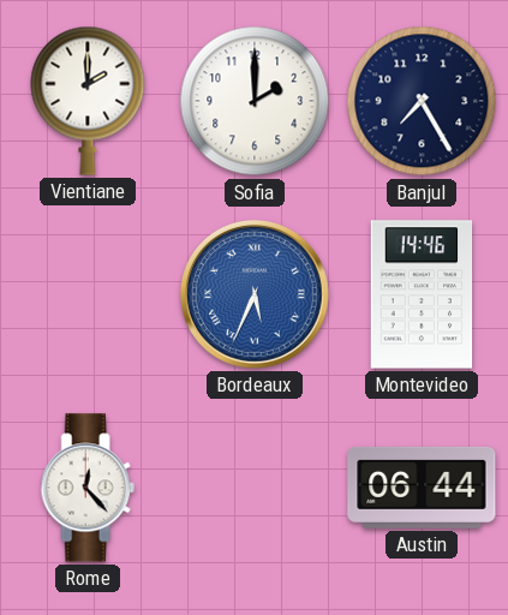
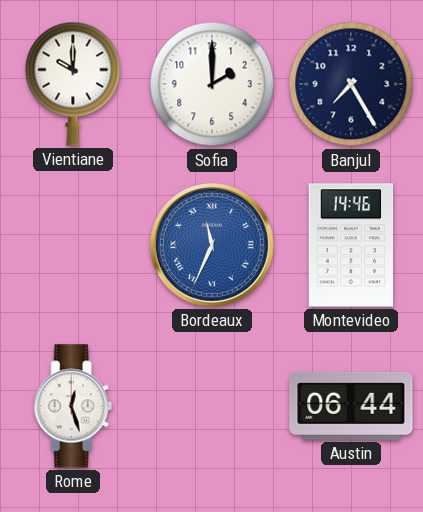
Vientiane: 2:00 -> 10:00
Bordeaux: 5:34 -> 11:34
Rome: 12:23 -> 12:27
